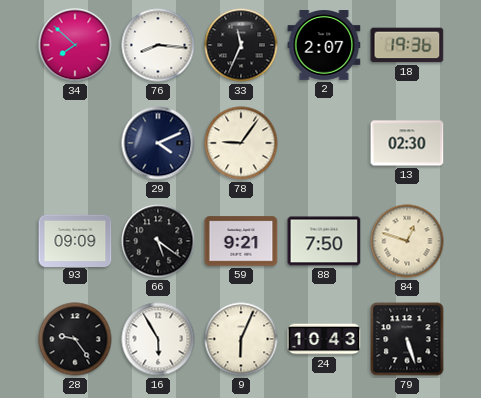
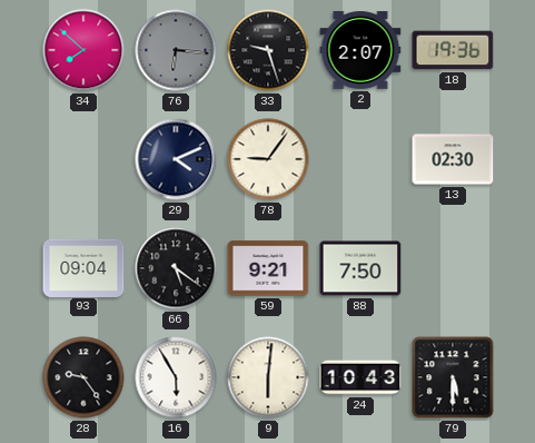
76: 8:16 -> 6:16
76 dial: white -> grey
33: 11:34 -> 9:27
93: 09:09 -> 09:04
84: 12:48 -> none
9: 6:04 -> 6:01
79: 5:27 -> 5:30
